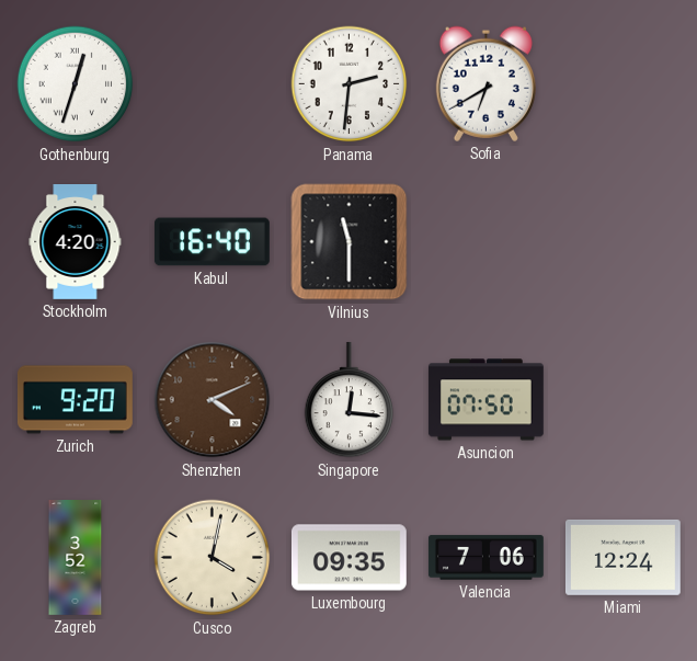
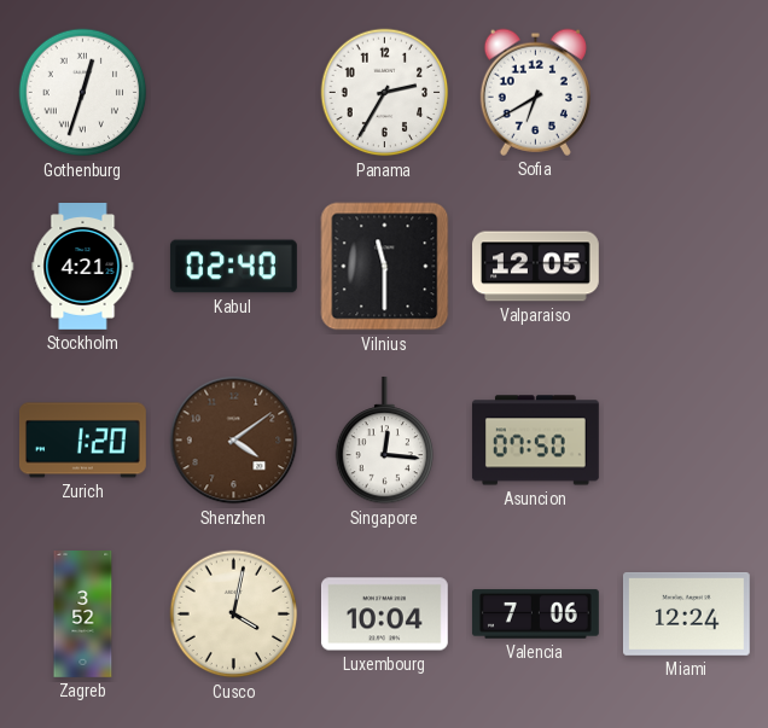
Panama: 2:31 -> 2:35
Stockholm: 4:20 -> 4:21
Kabul: 16:40 -> 02:40
Valparaiso: none -> 12:05
Zurich: 9:20 -> 1:20
Shenzhen: 4:11 -> 4:09
Luxembourg: 09:35 -> 10:04
